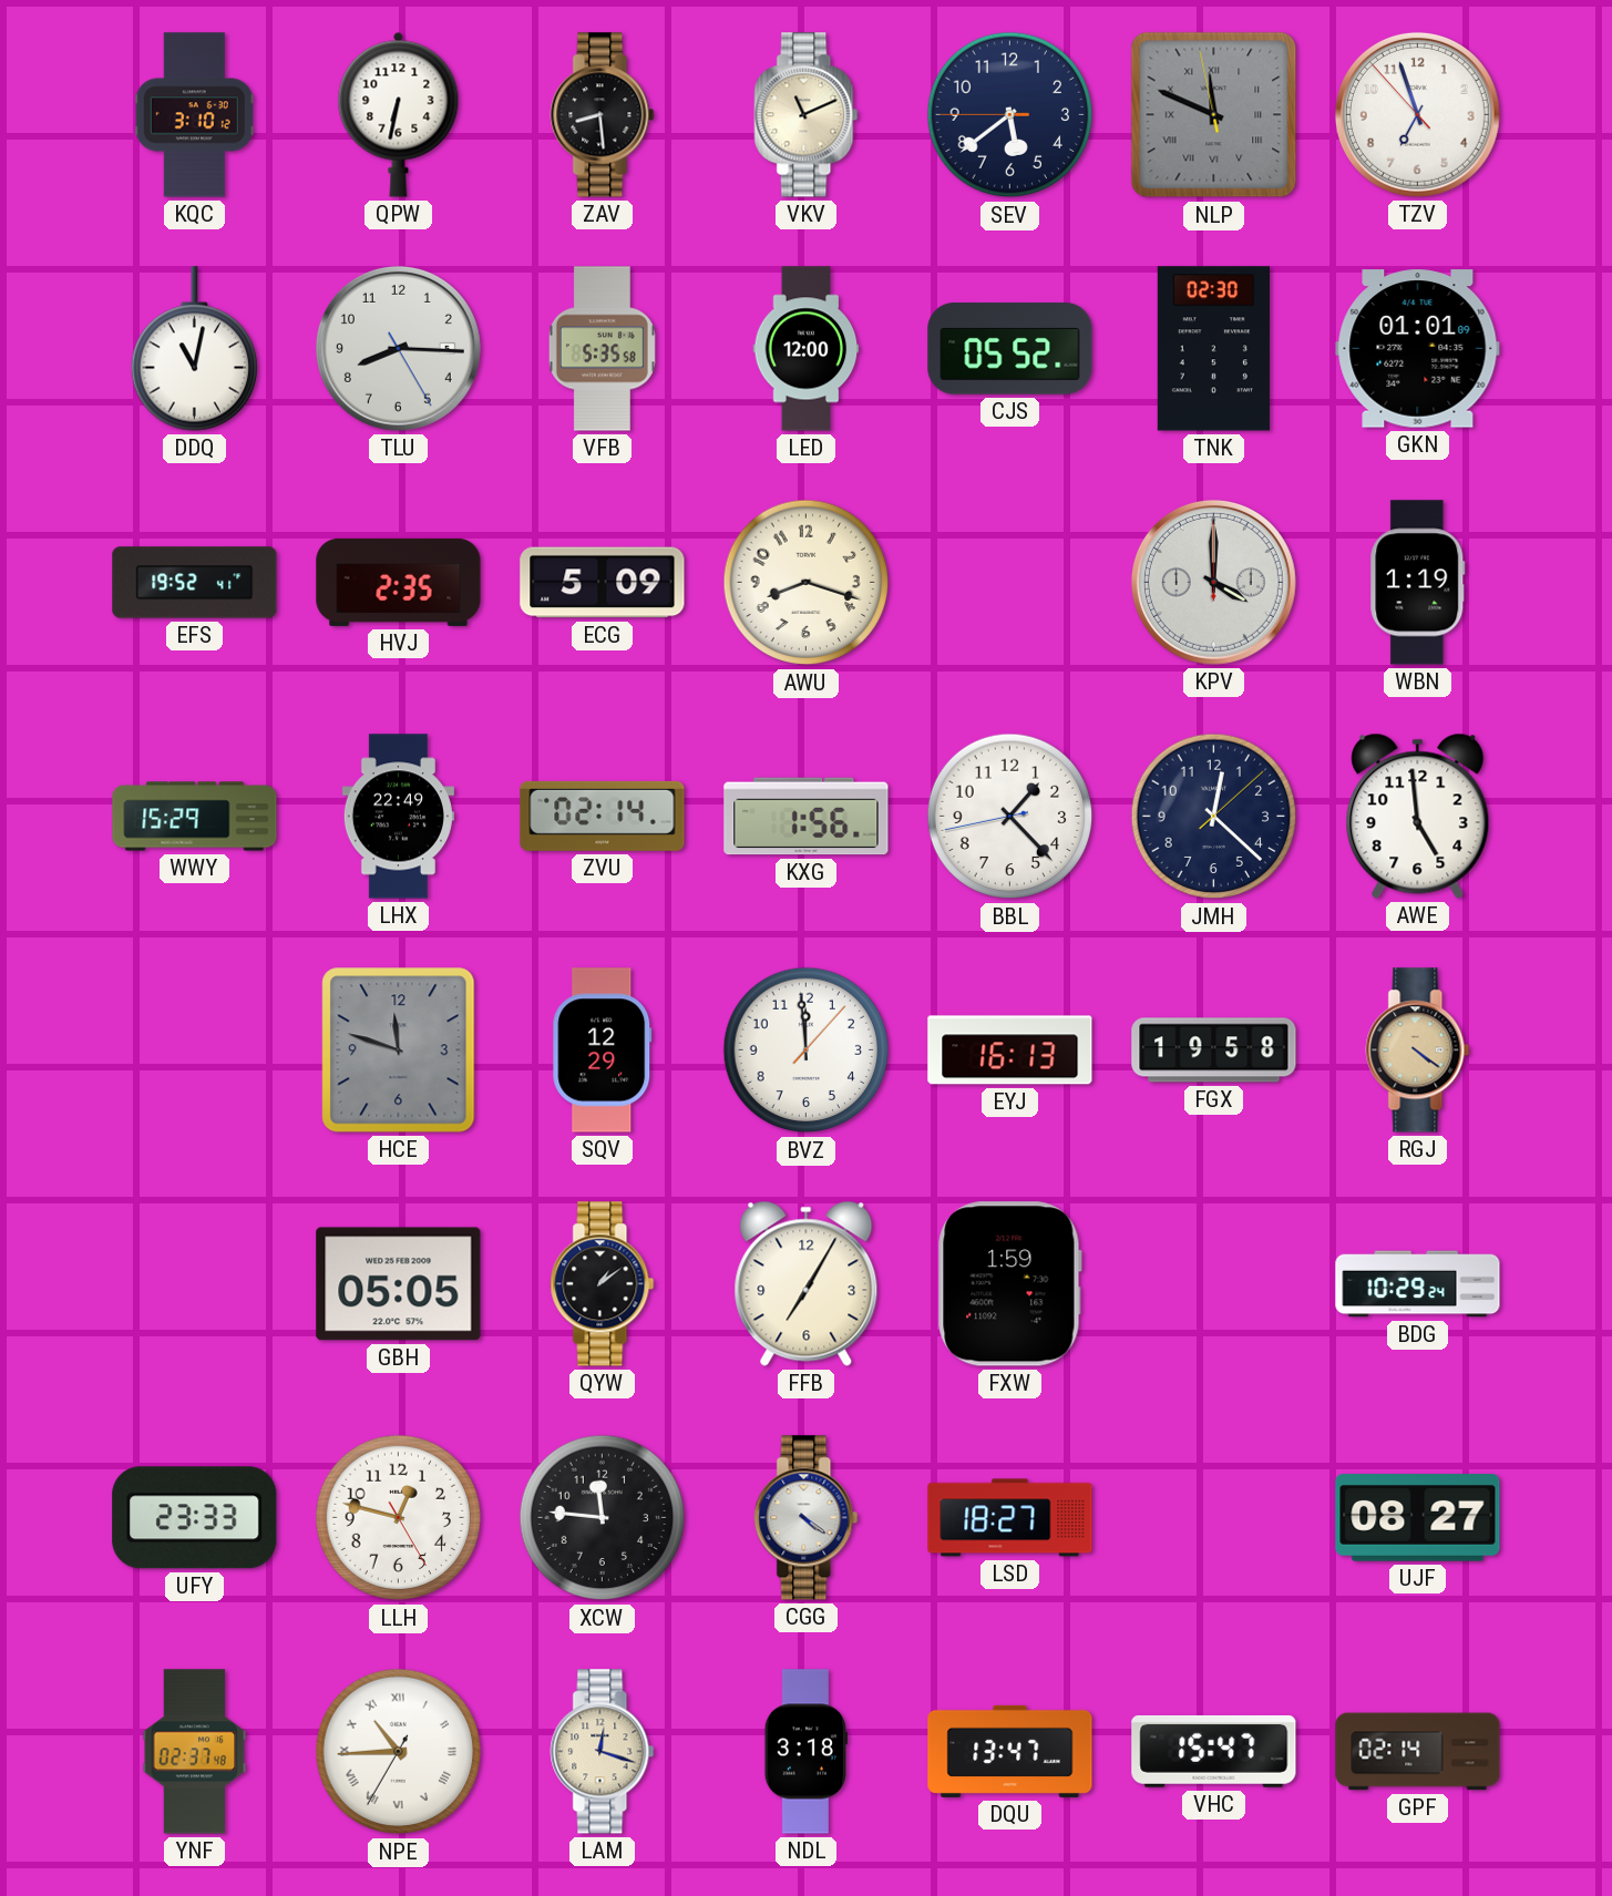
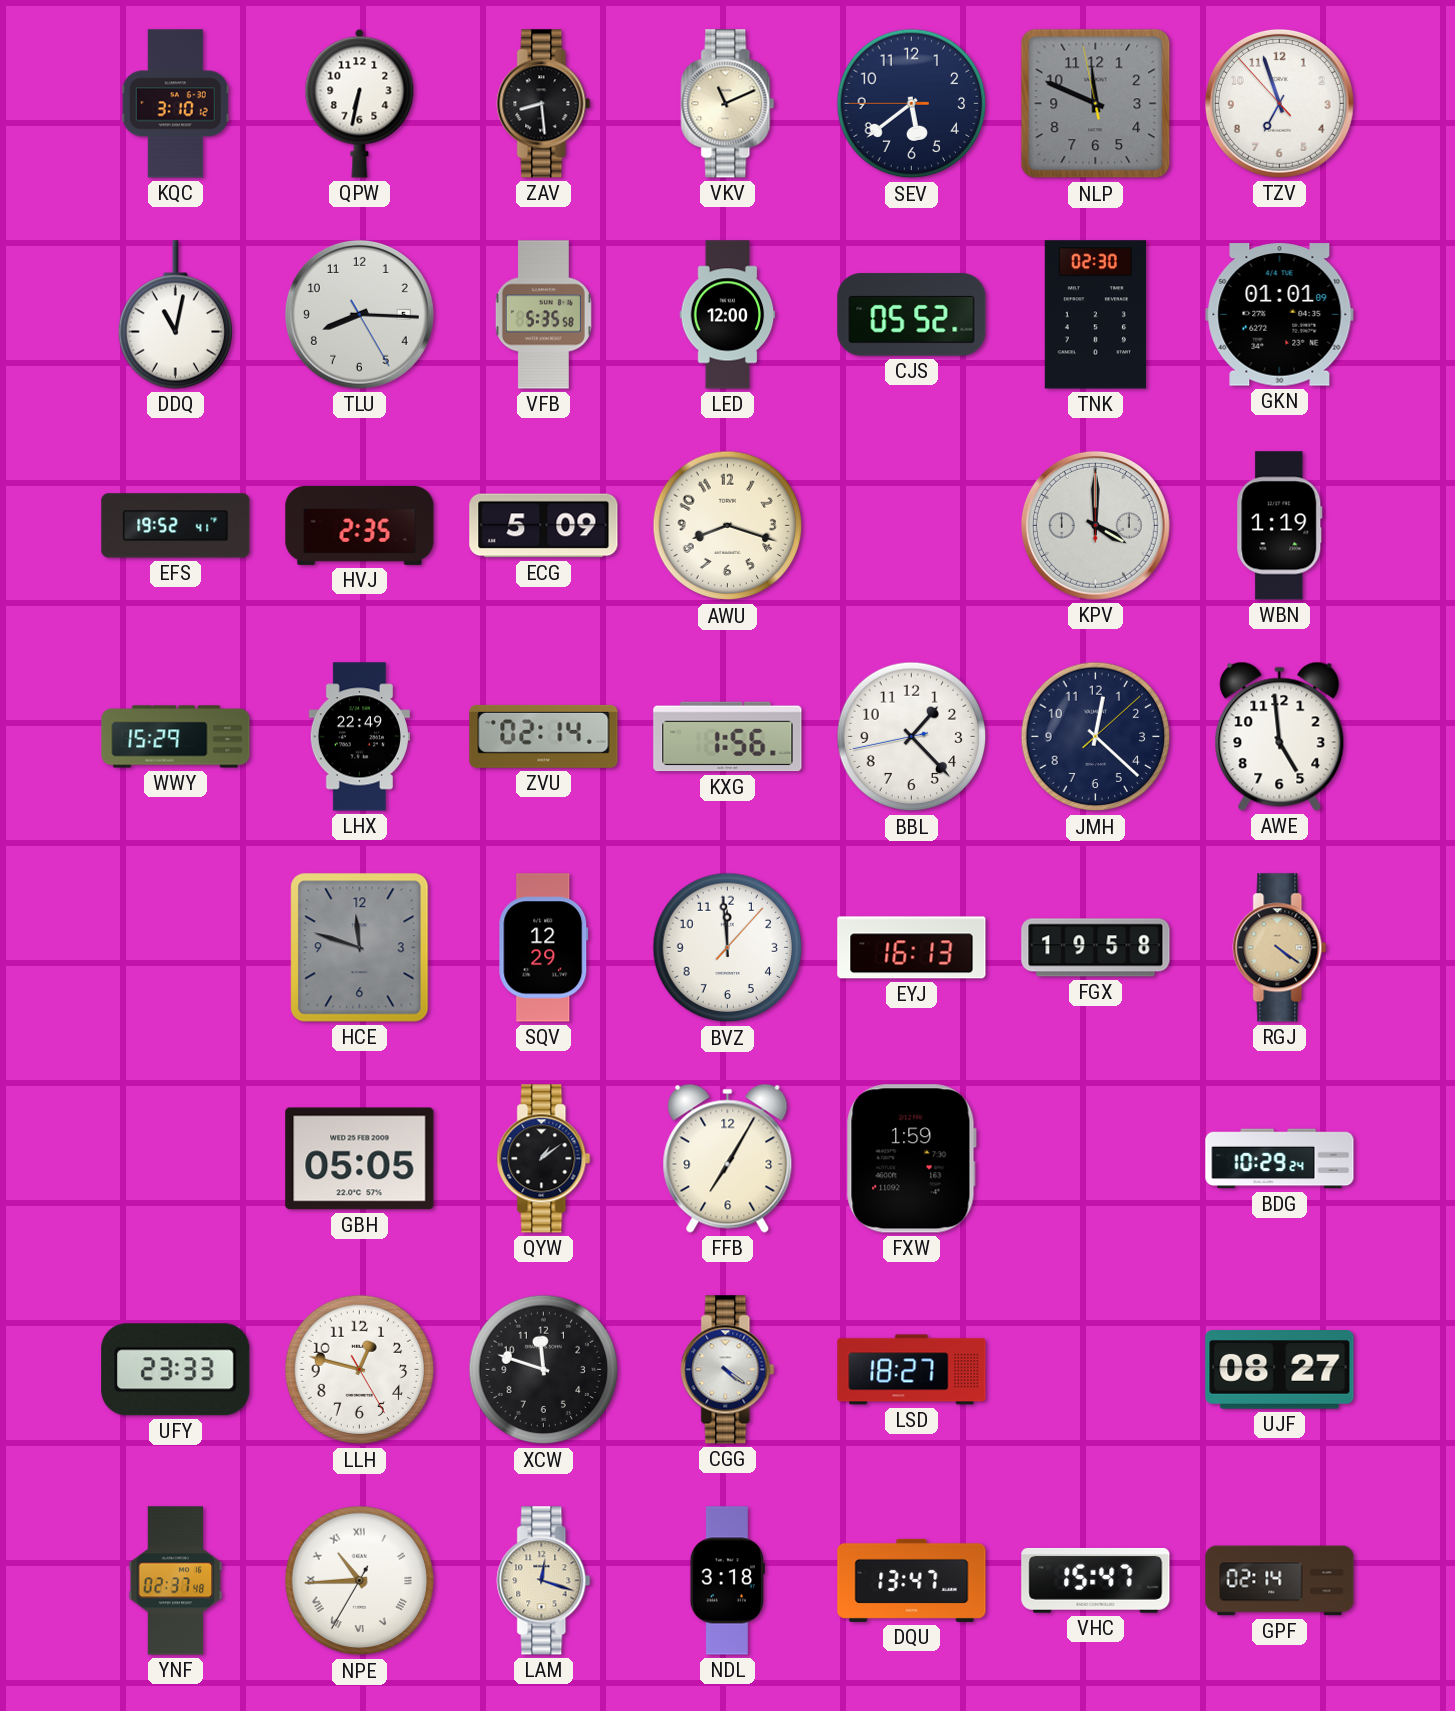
NLP numerals: Roman -> Arabic
XCW: 11:46 -> 11:48
